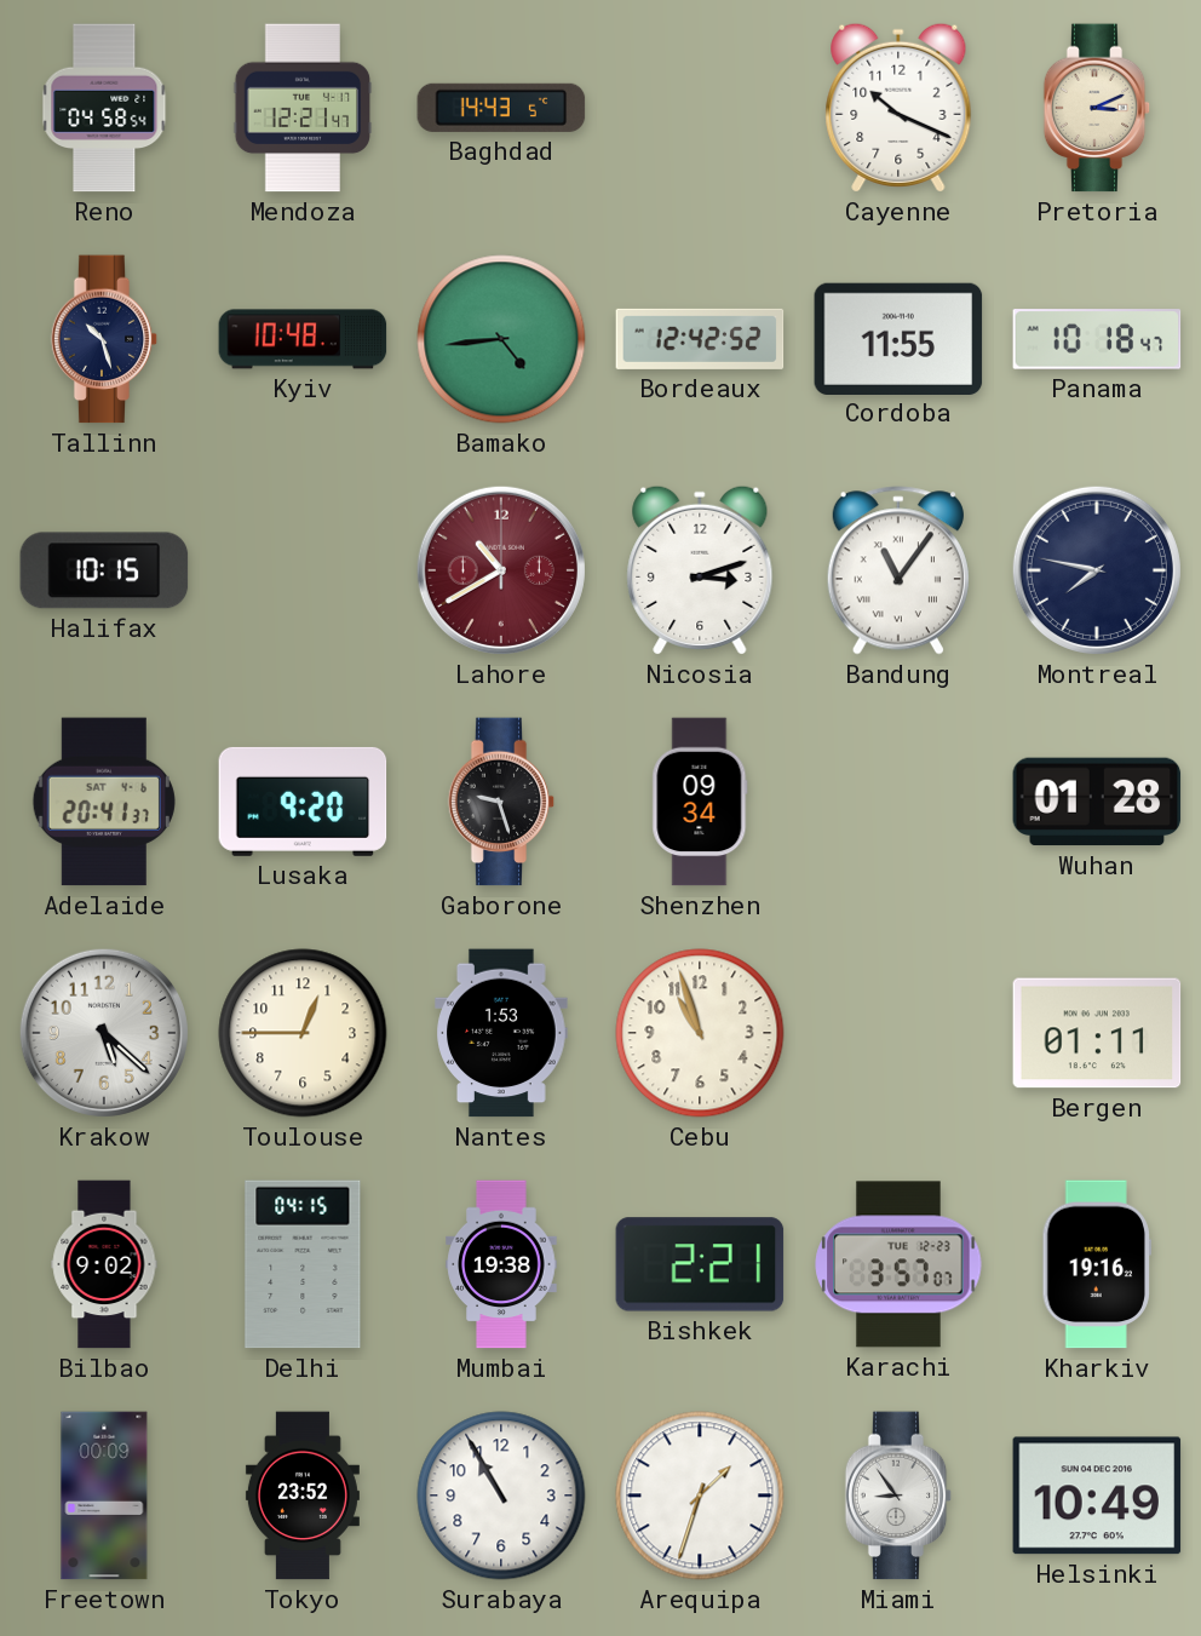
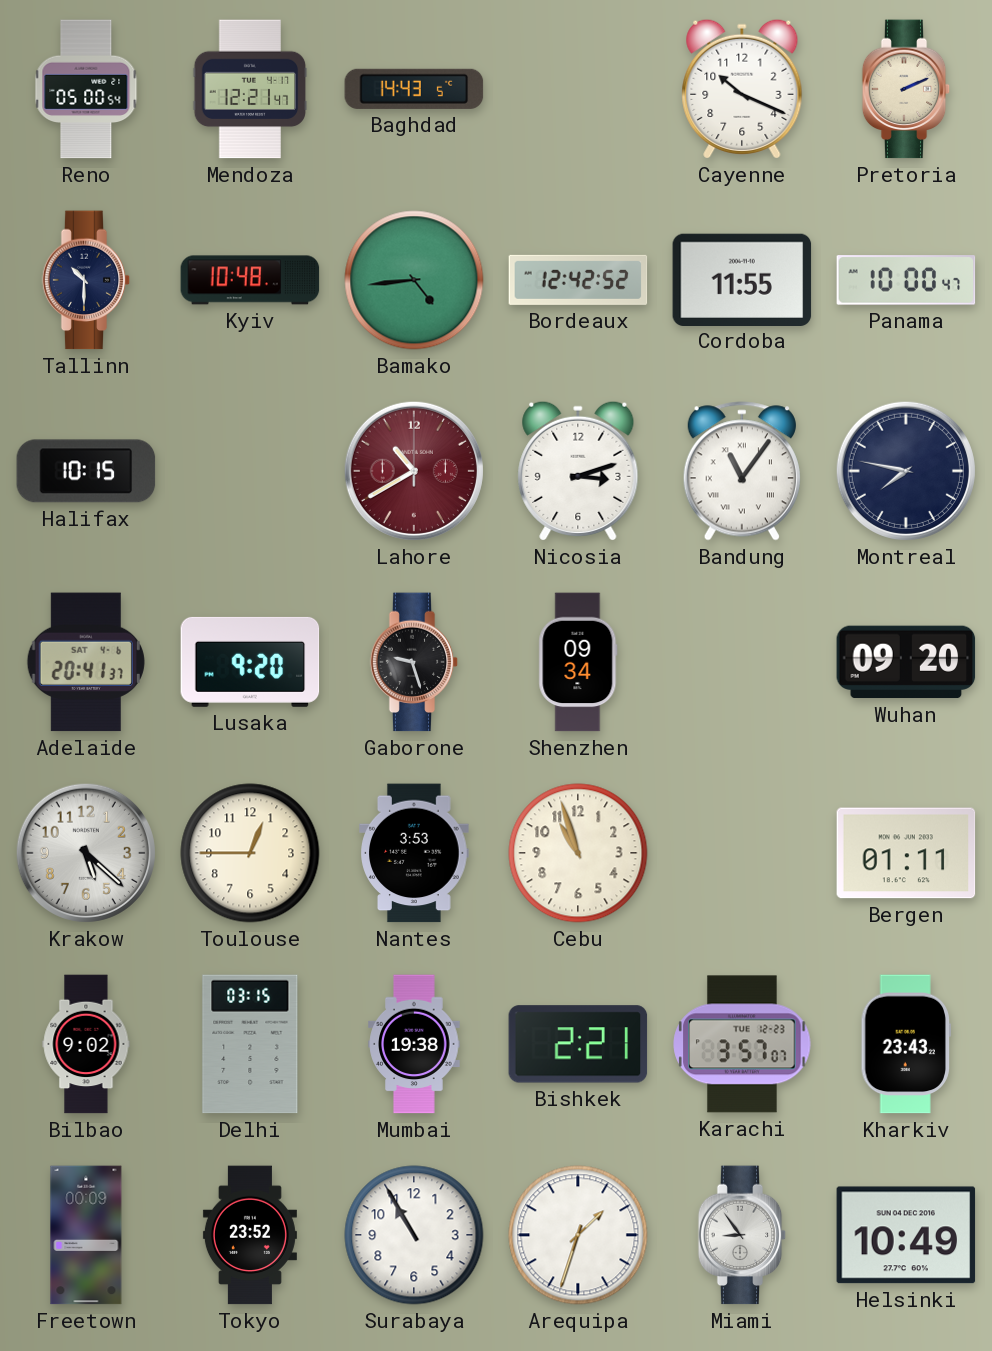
Reno: 04:58 -> 05:00
Pretoria: 3:11 -> 2:11
Tallinn: 10:27 -> 10:30
Panama: 10:18 -> 10:00
Wuhan: 01:28 -> 09:20
Nantes: 1:53 -> 3:53
Delhi: 04:15 -> 03:15
Kharkiv: 19:16 -> 23:43
